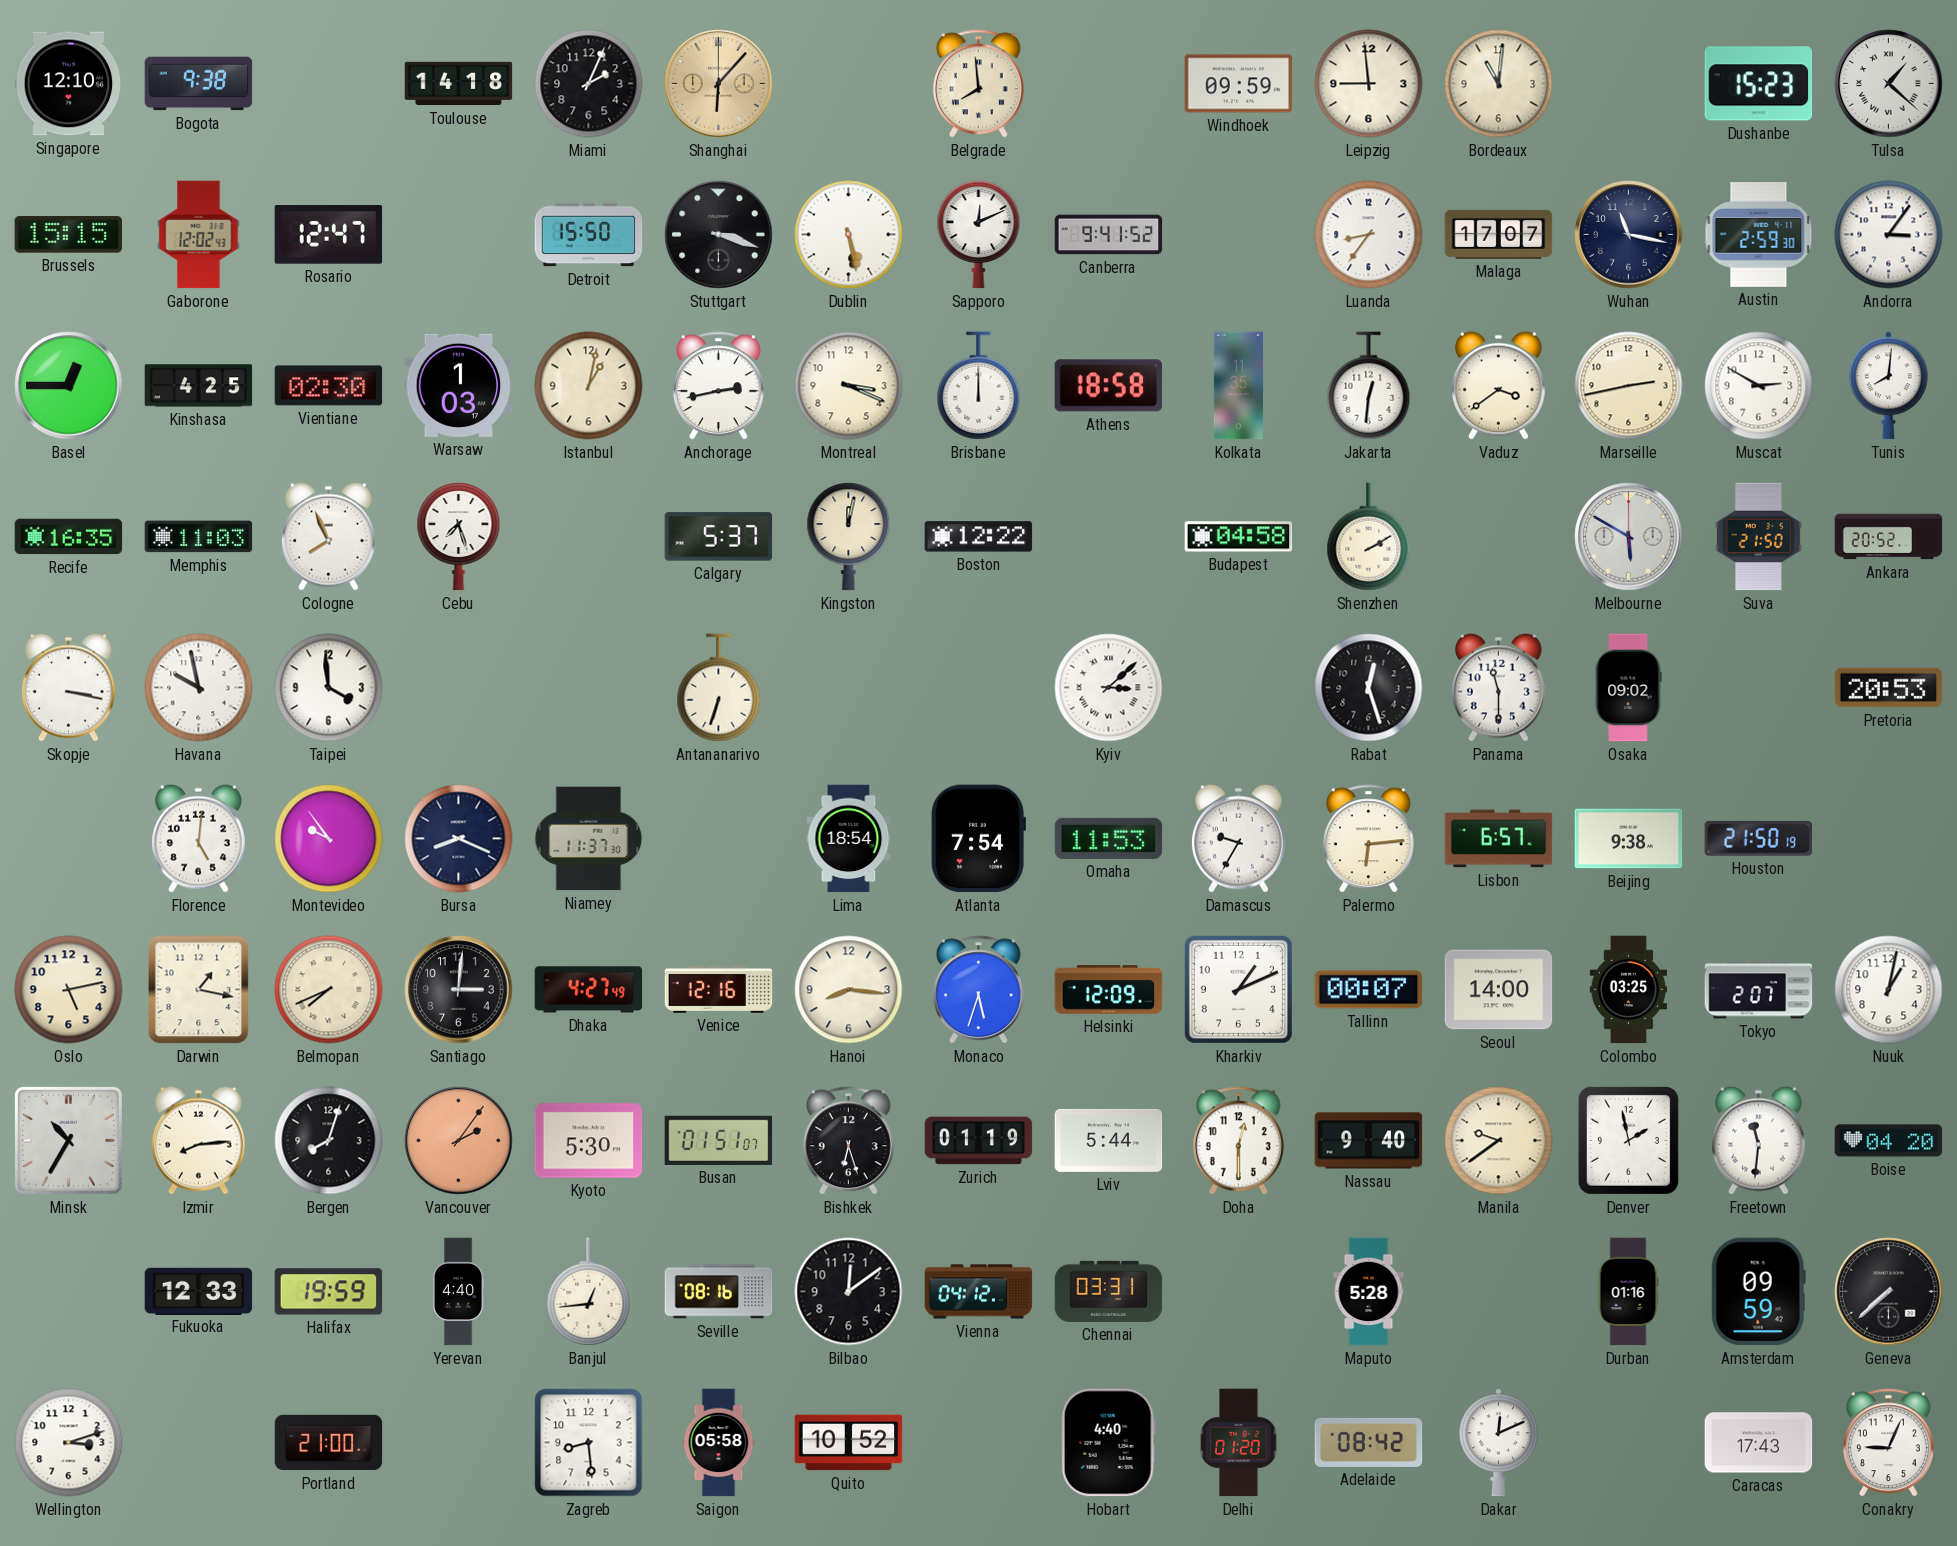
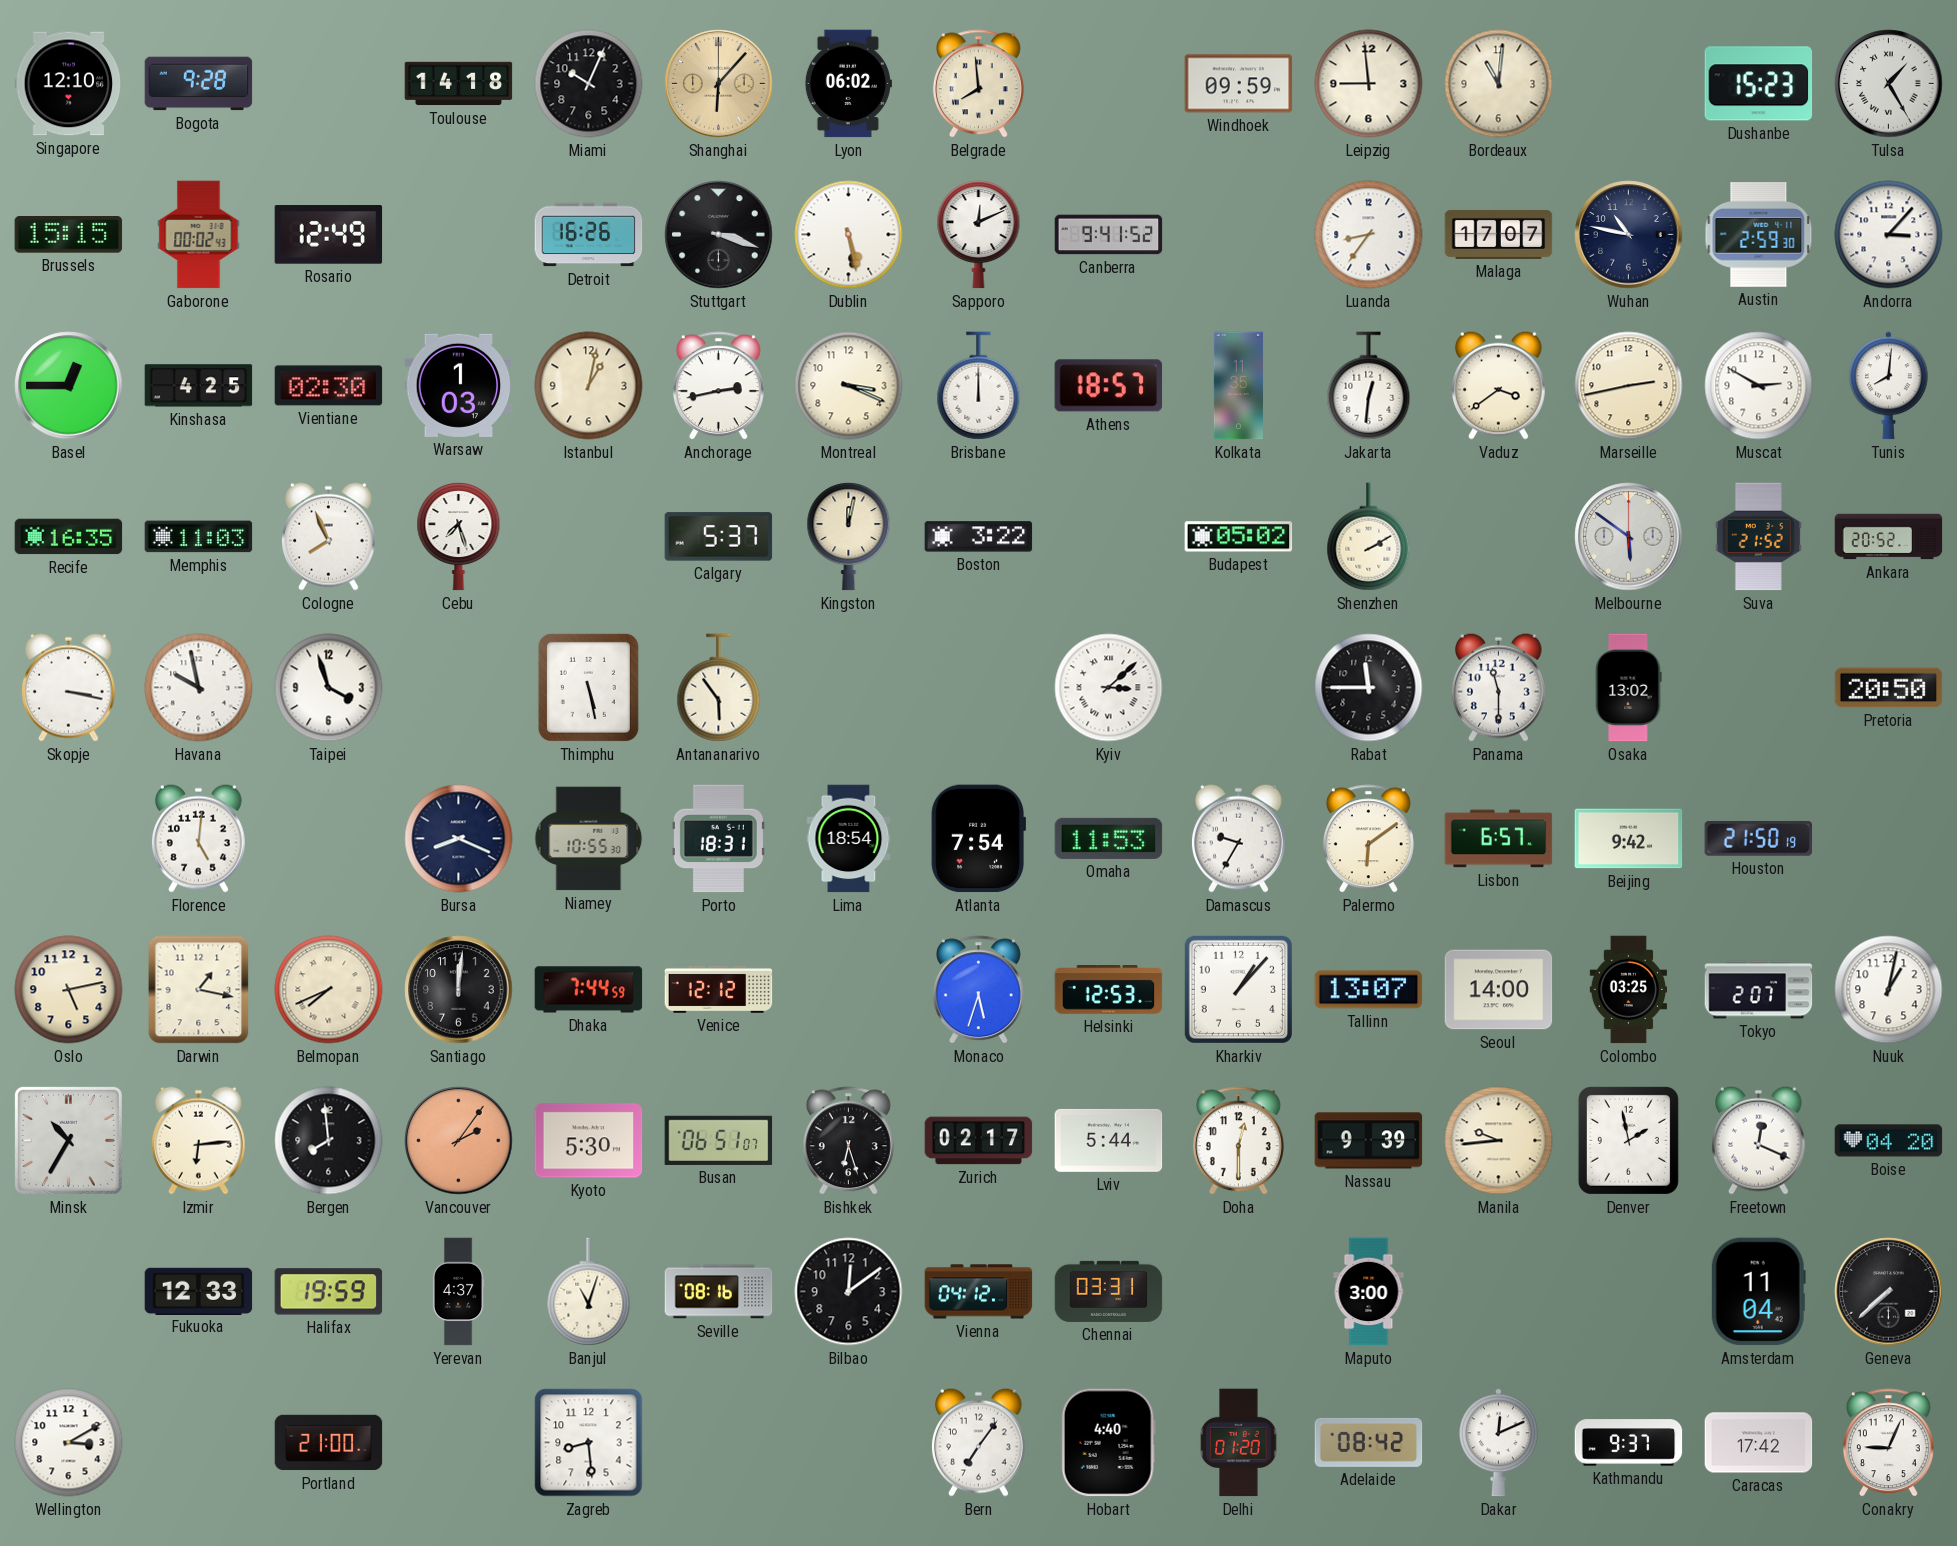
Bogota: 9:38 -> 9:28
Miami: 2:04 -> 10:04
Lyon: none -> 06:02
Tulsa: 1:22 -> 1:25
Gaborone: 12:02 -> 00:02
Rosario: 12:47 -> 12:49
Detroit: 15:50 -> 16:26
Wuhan: 11:17 -> 10:47
Andorra: 3:06 -> 3:07
Athens: 18:58 -> 18:57
Boston: 12:22 -> 3:22
Budapest: 04:58 -> 05:02
Melbourne: 5:50 -> 5:51
Suva: 21:50 -> 21:52
Taipei: 3:59 -> 3:57
Thimphu: none -> 5:28
Antananarivo: 6:33 -> 5:54
Rabat: 12:27 -> 11:45
Osaka: 09:02 -> 13:02
Pretoria: 20:53 -> 20:50
Montevideo: 9:54 -> none
Niamey: 11:37 -> 10:55
Porto: none -> 18:31
Palermo: 6:14 -> 6:09
Beijing: 9:38 -> 9:42
Santiago: 3:01 -> 12:01
Dhaka: 4:27 -> 7:44
Venice: 12:16 -> 12:12
Hanoi: 8:16 -> none
Helsinki: 12:09 -> 12:53
Kharkiv: 1:11 -> 1:07
Tallinn: 00:07 -> 13:07
Izmir: 8:14 -> 6:14
Bergen: 8:03 -> 7:59
Busan: 01:51 -> 06:51
Zurich: 01:19 -> 02:17
Nassau: 9:40 -> 9:39
Manila: 9:39 -> 9:44
Freetown: 11:31 -> 12:19
Yerevan: 4:40 -> 4:37
Banjul: 12:44 -> 11:03
Maputo: 5:28 -> 3:00
Durban: 01:16 -> none
Amsterdam: 09:59 -> 11:04
Wellington: 3:12 -> 3:10
Saigon: 05:58 -> none
Quito: 10:52 -> none
Bern: none -> 7:06
Kathmandu: none -> 9:37
Caracas: 17:43 -> 17:42
